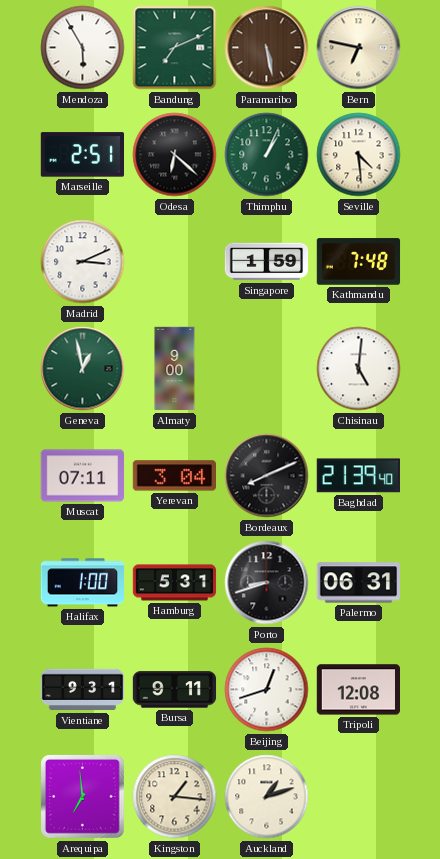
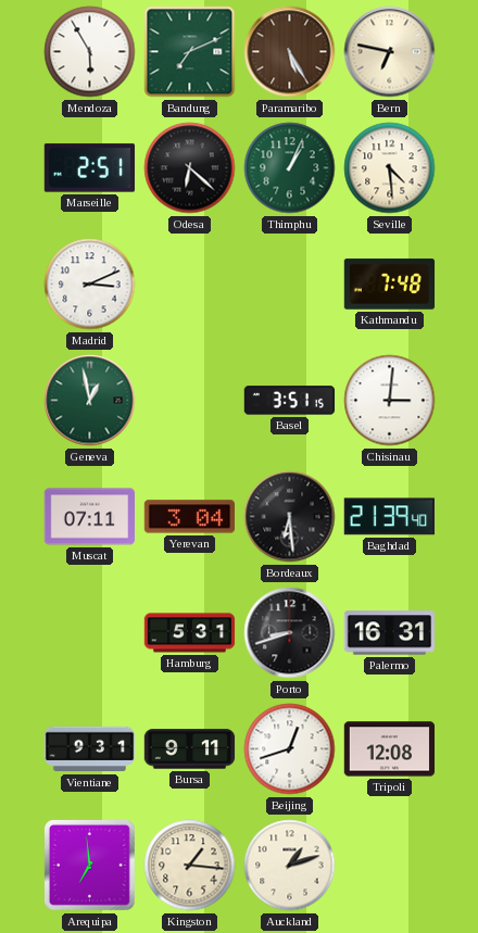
Paramaribo: 5:28 -> 5:25
Singapore: 1:59 -> none
Almaty: 9:00 -> none
Basel: none -> 3:51
Chisinau: 5:01 -> 3:01
Bordeaux: 8:11 -> 6:29
Halifax: 1:00 -> none
Palermo: 06:31 -> 16:31
